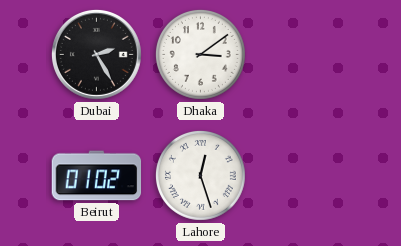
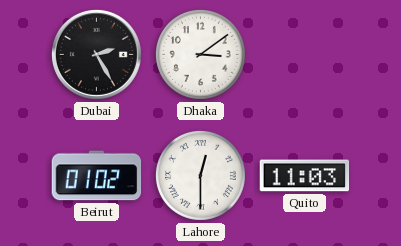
Lahore: 12:27 -> 12:30
Quito: none -> 11:03
